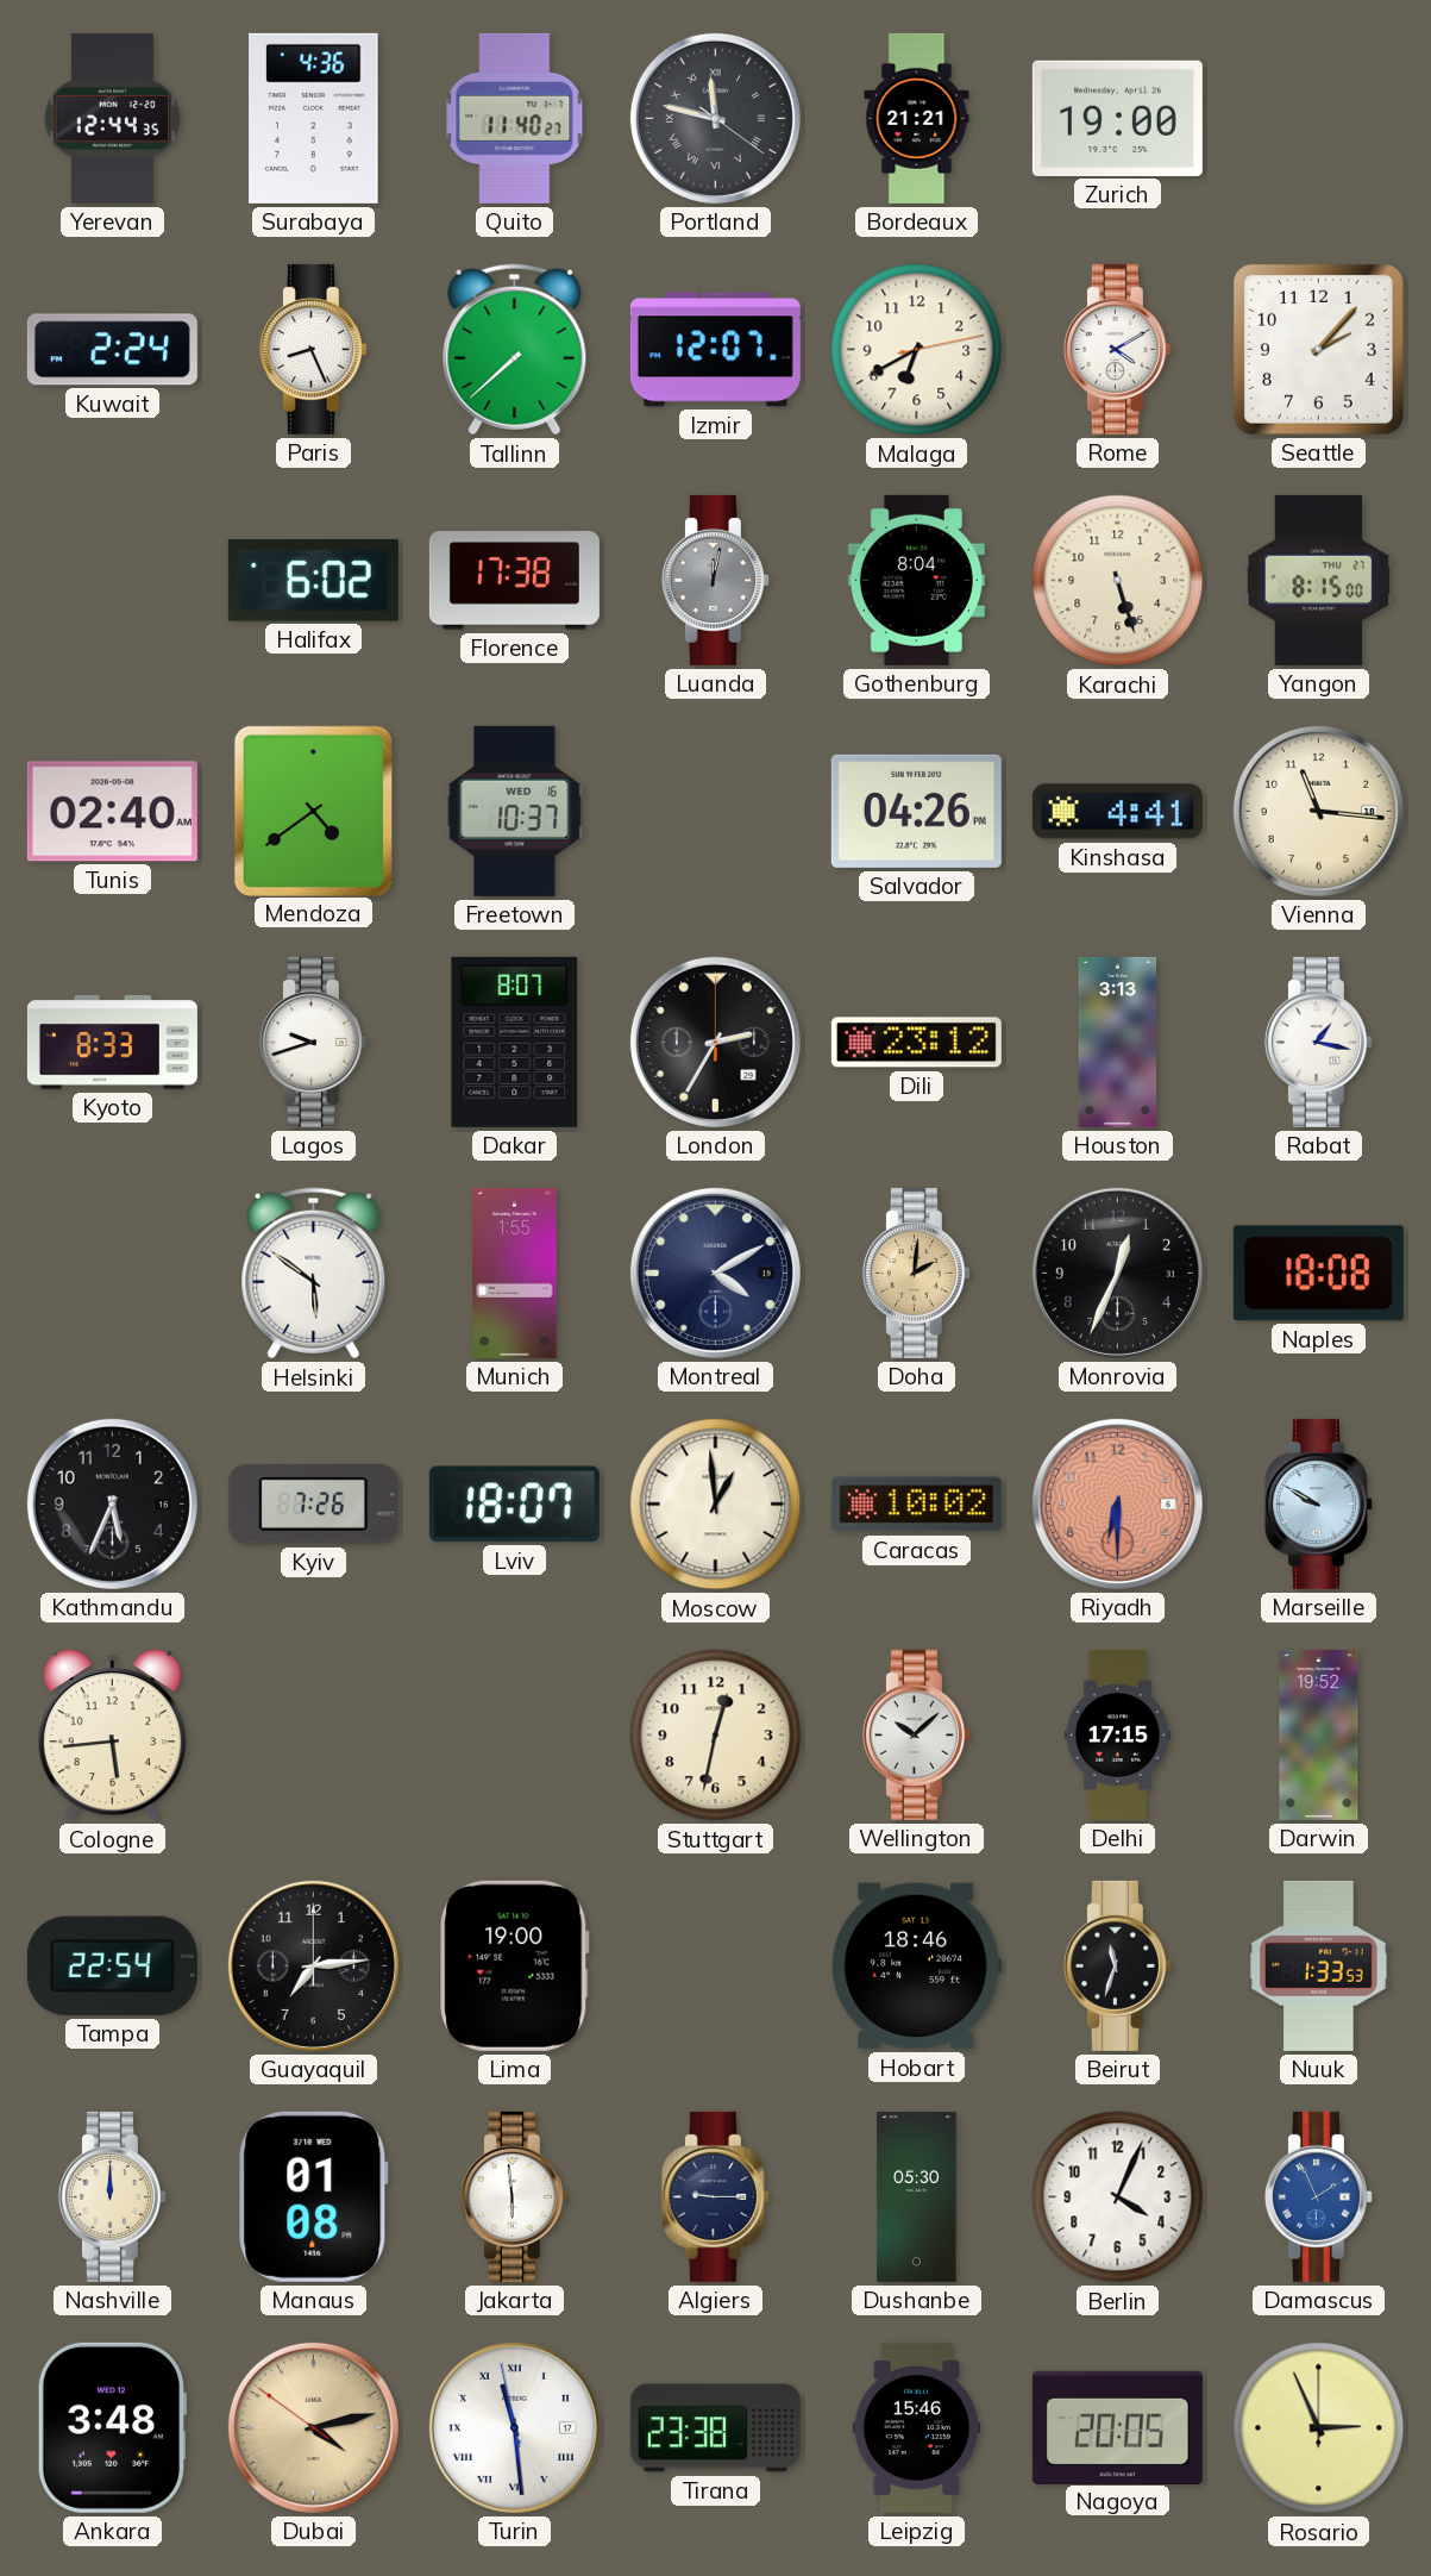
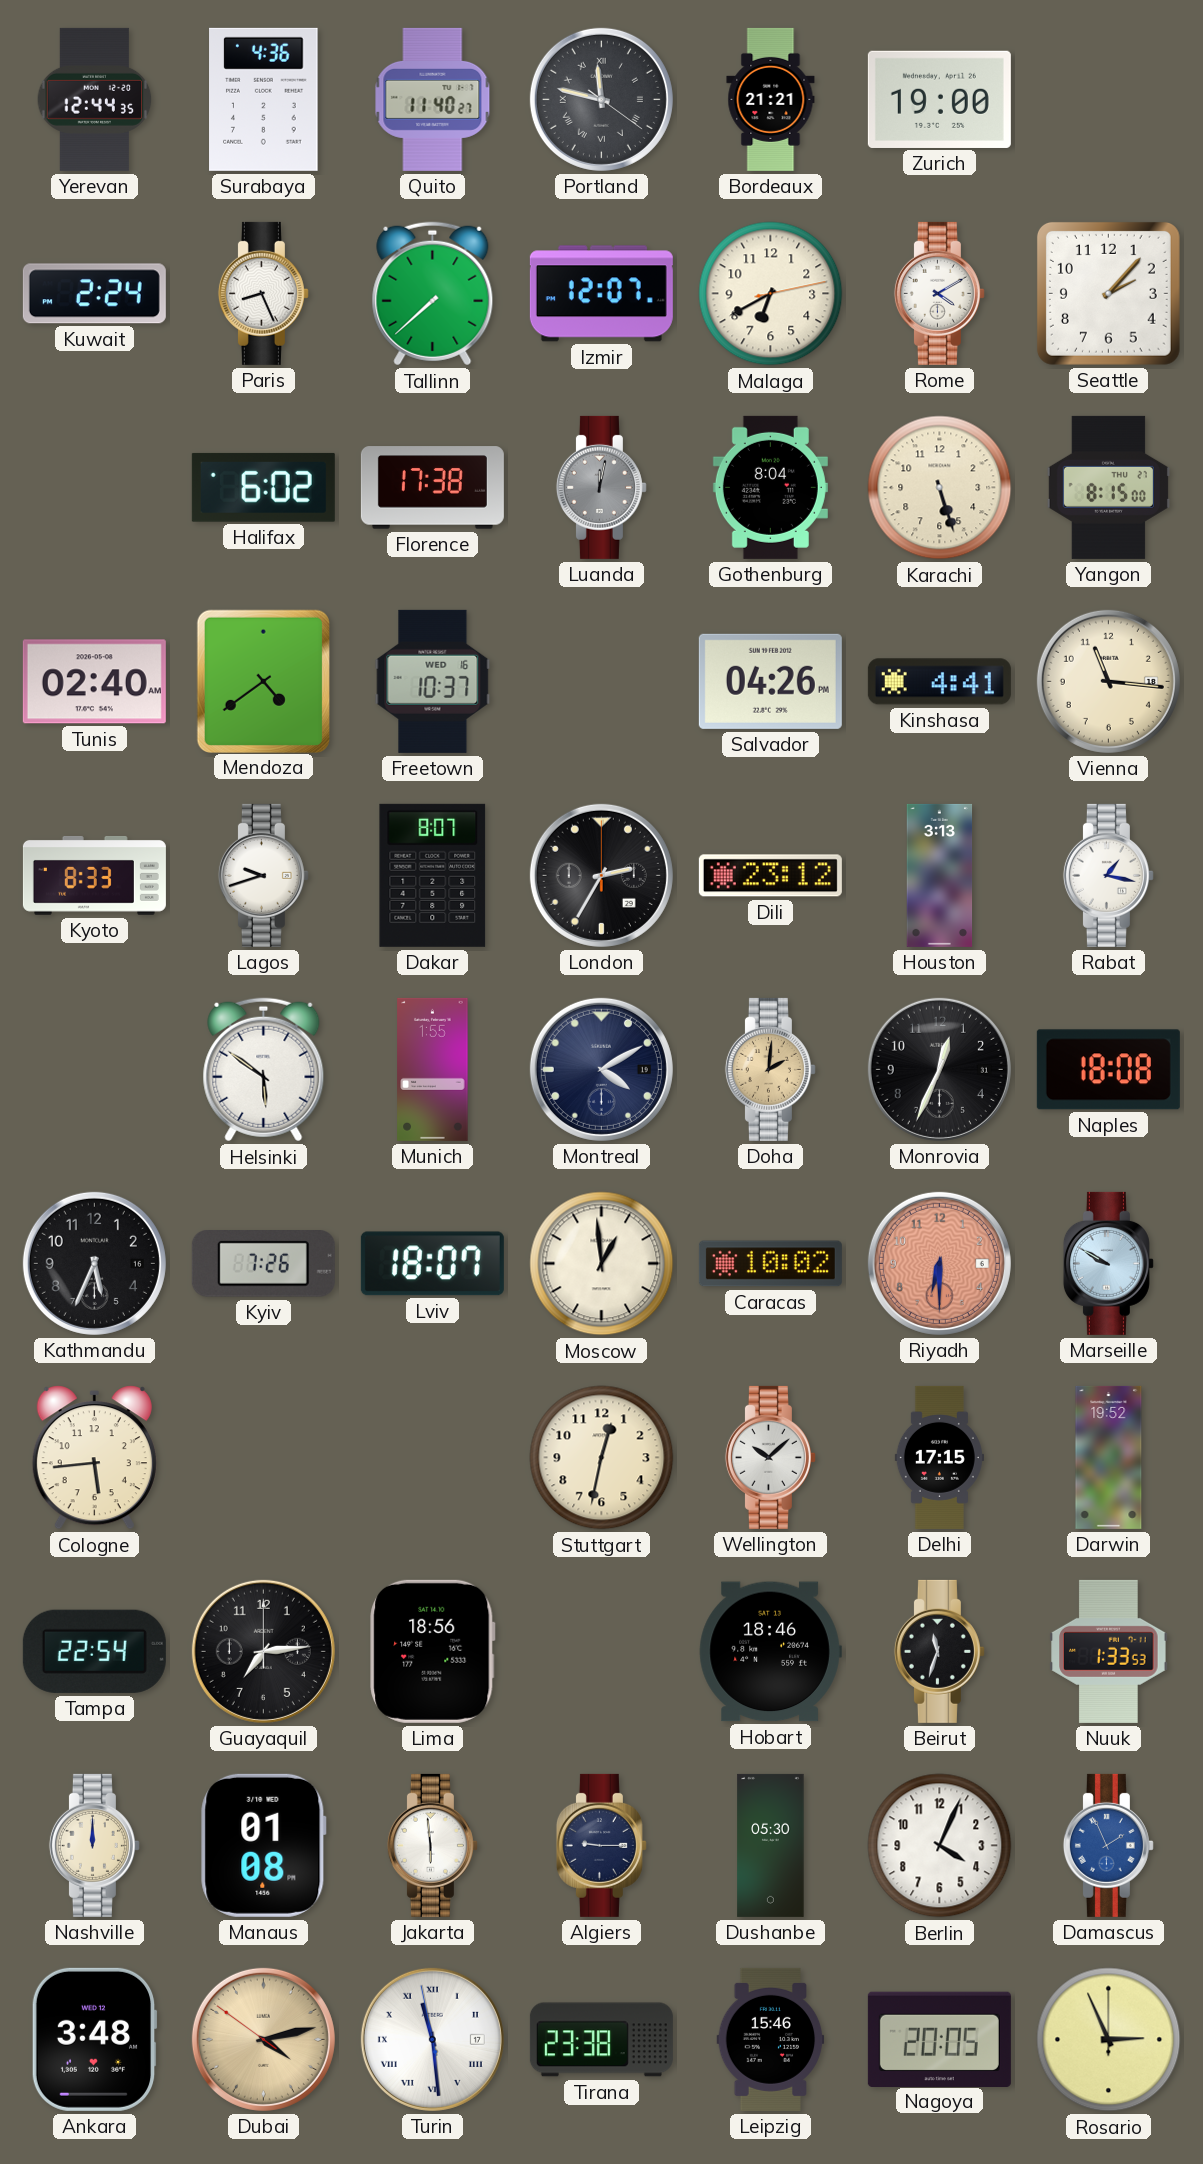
Lima: 19:00 -> 18:56
